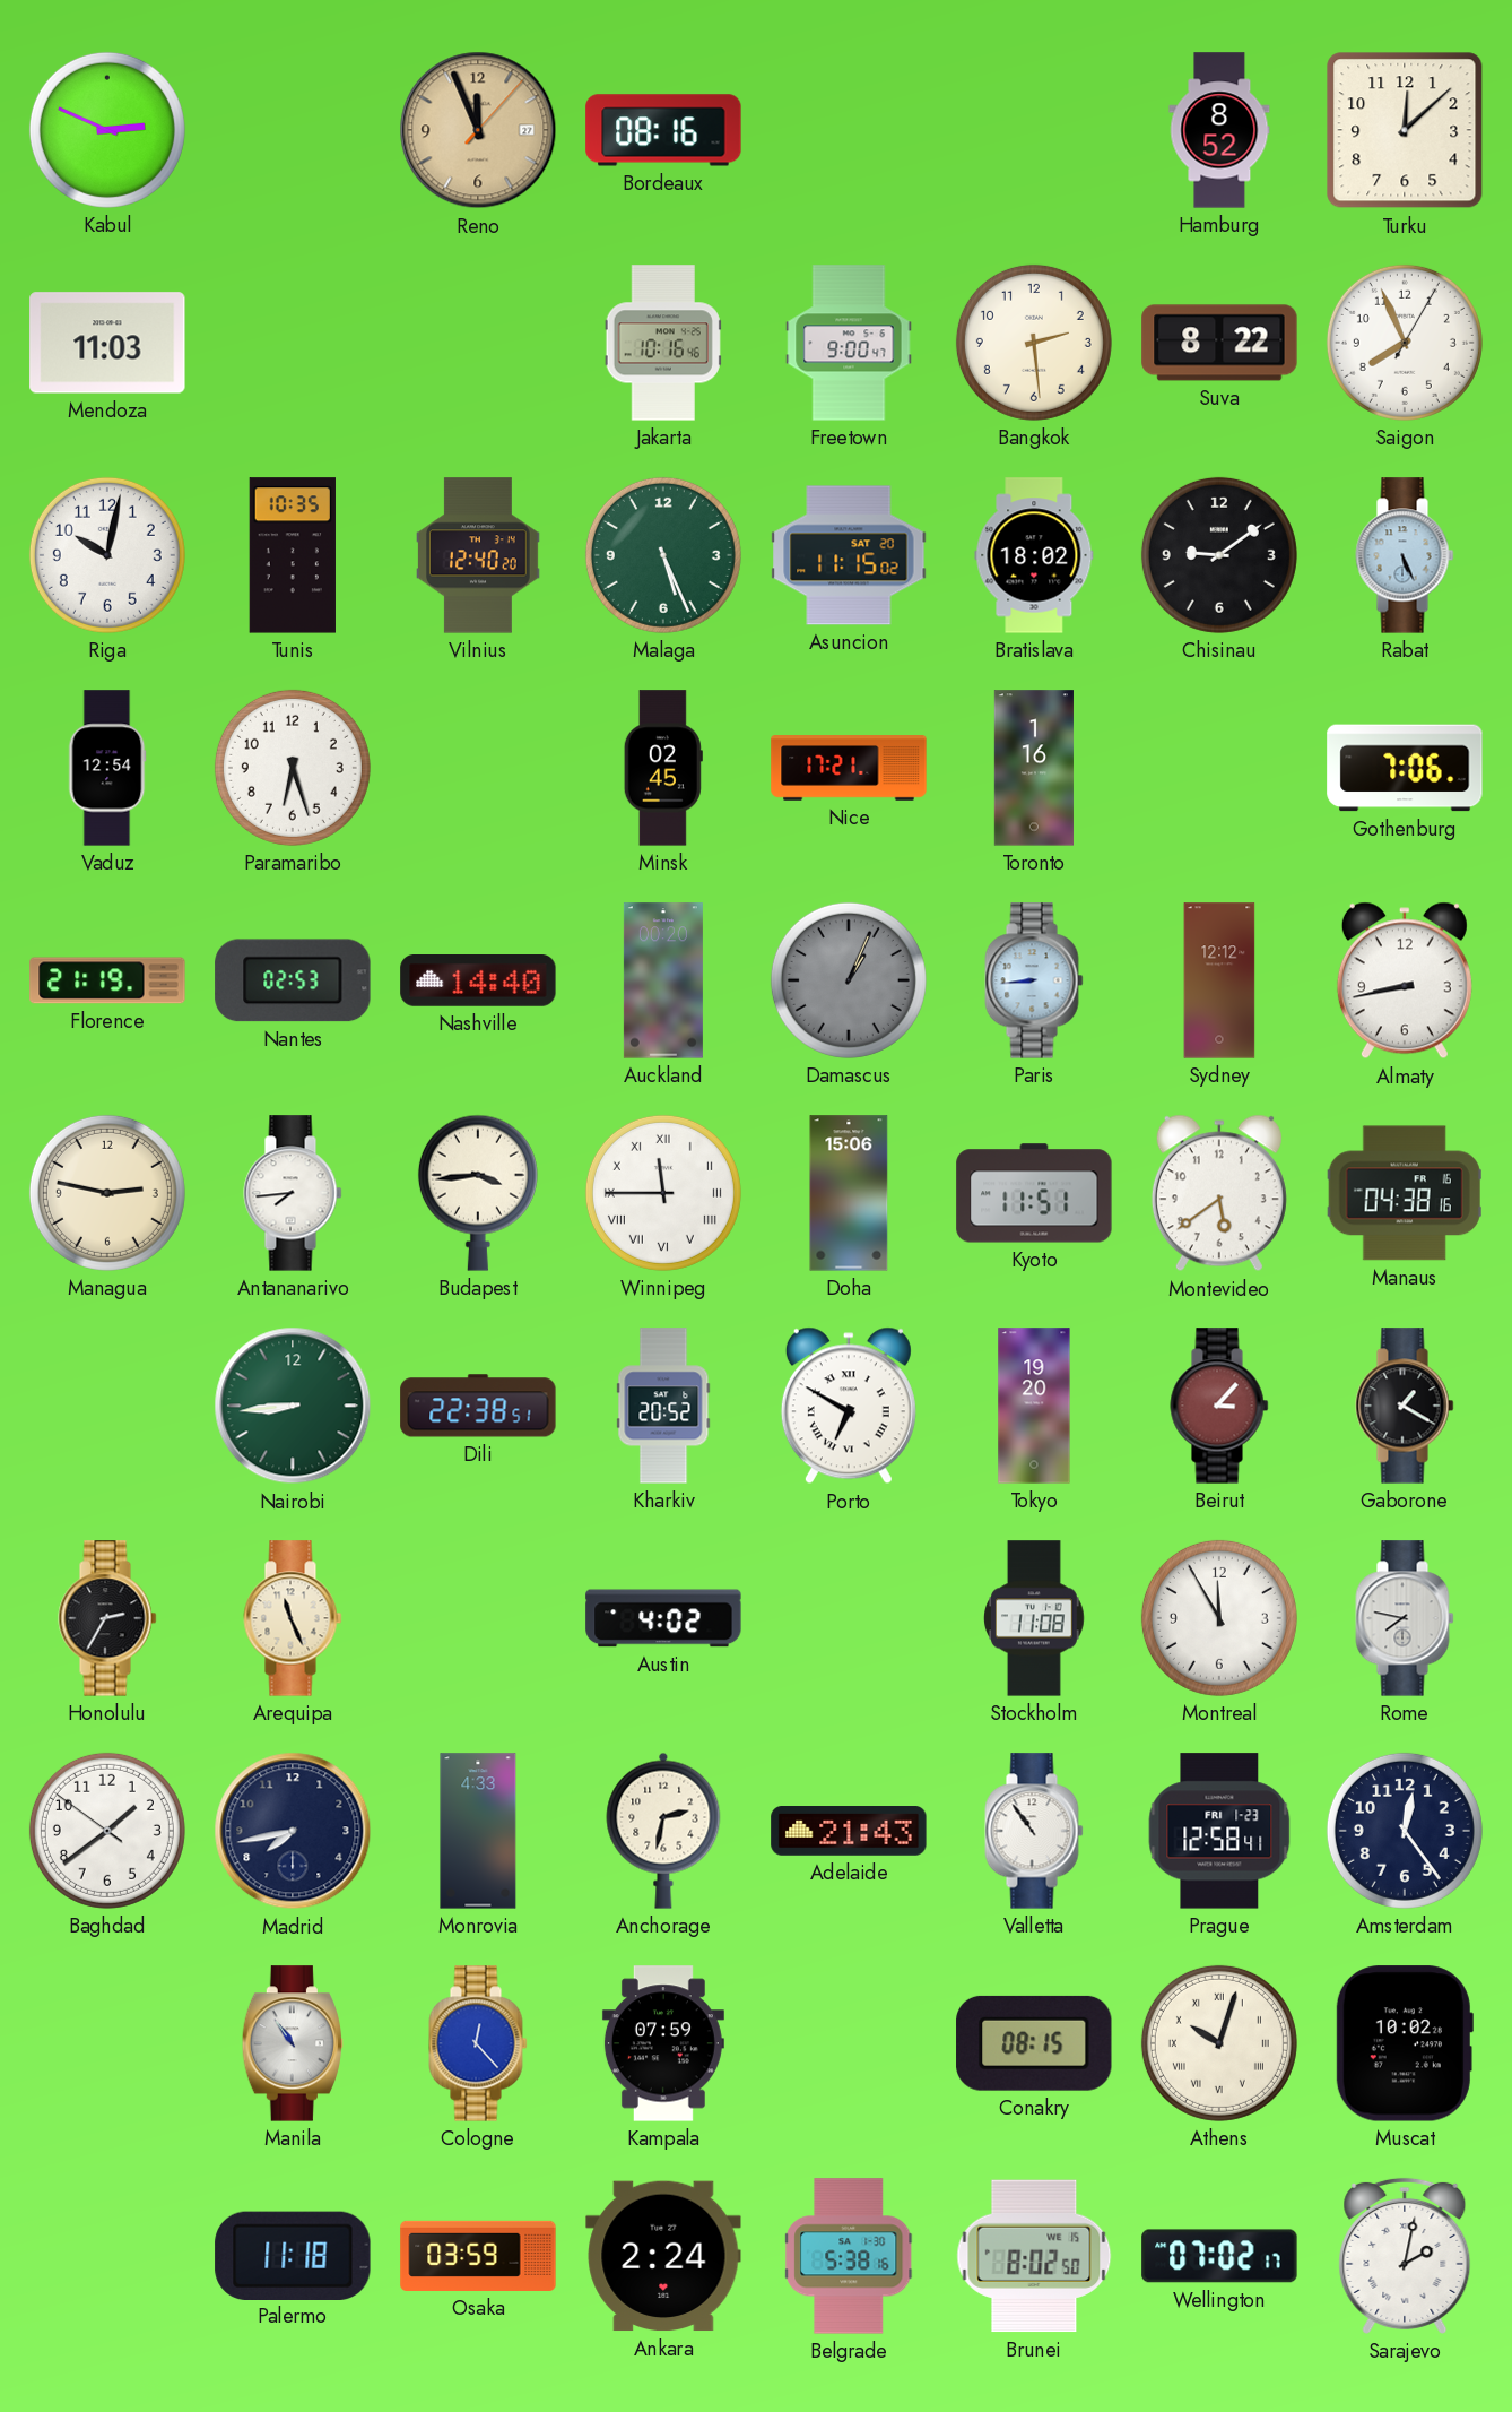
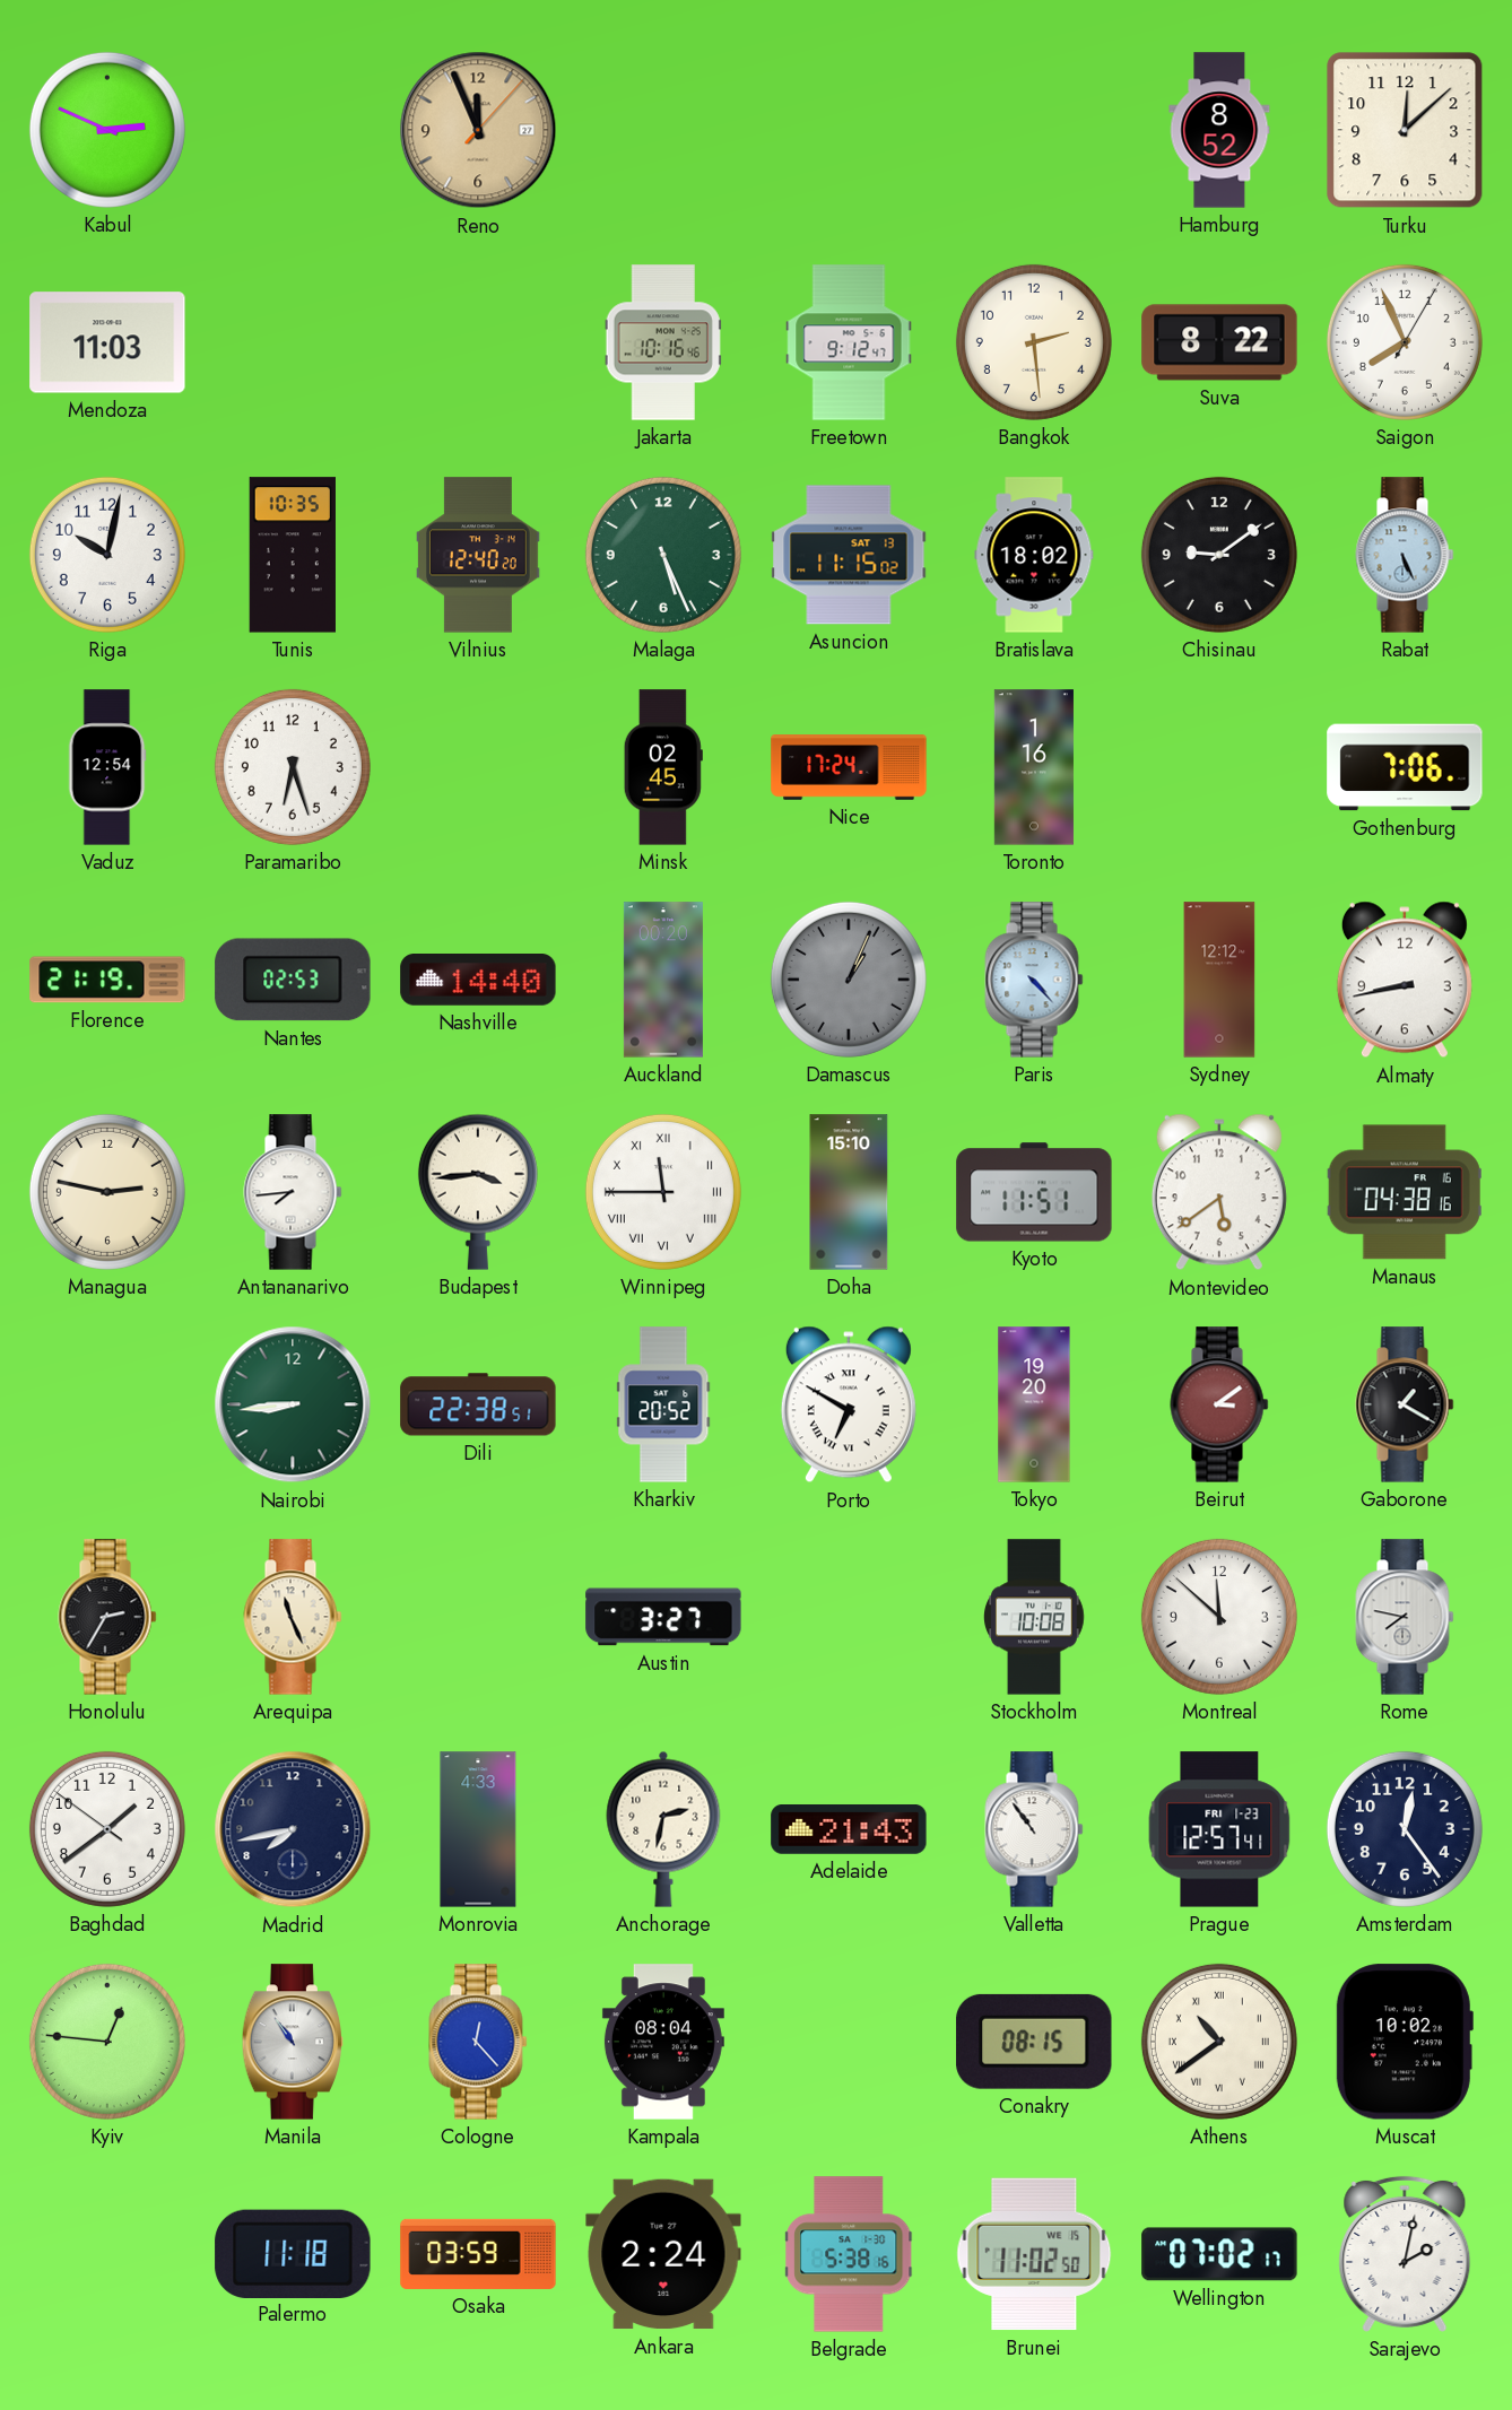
Bordeaux: 08:16 -> none
Freetown: 9:00 -> 9:12
Asuncion date: SAT 20 -> SAT 13
Nice: 17:21 -> 17:24
Paris: 8:44 -> 4:23
Doha: 15:06 -> 15:10
Beirut: 3:07 -> 3:09
Austin: 4:02 -> 3:27
Stockholm: 11:08 -> 10:08
Montreal: 11:55 -> 11:52
Prague: 12:58 -> 12:57
Kyiv: none -> 12:46
Kampala: 07:59 -> 08:04
Athens: 10:03 -> 10:39
Brunei: 8:02 -> 11:02
